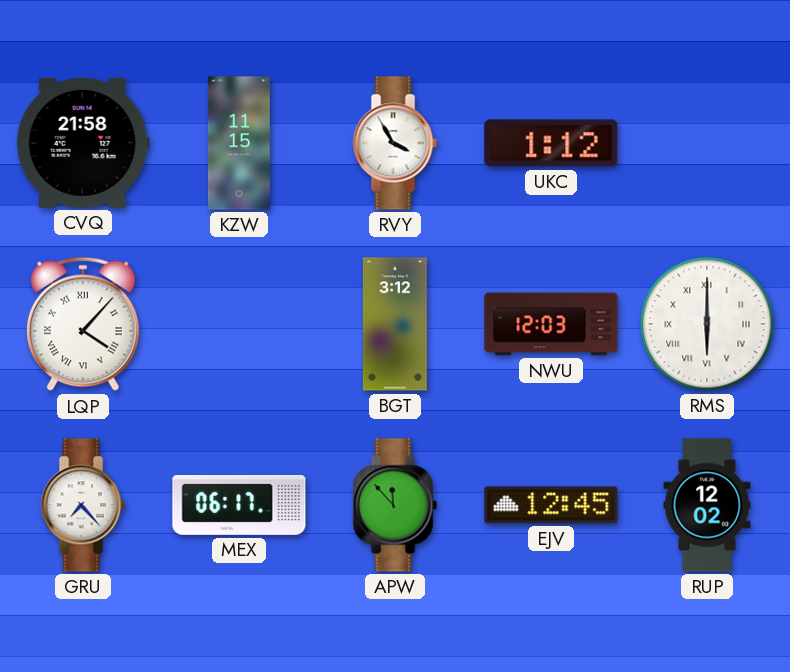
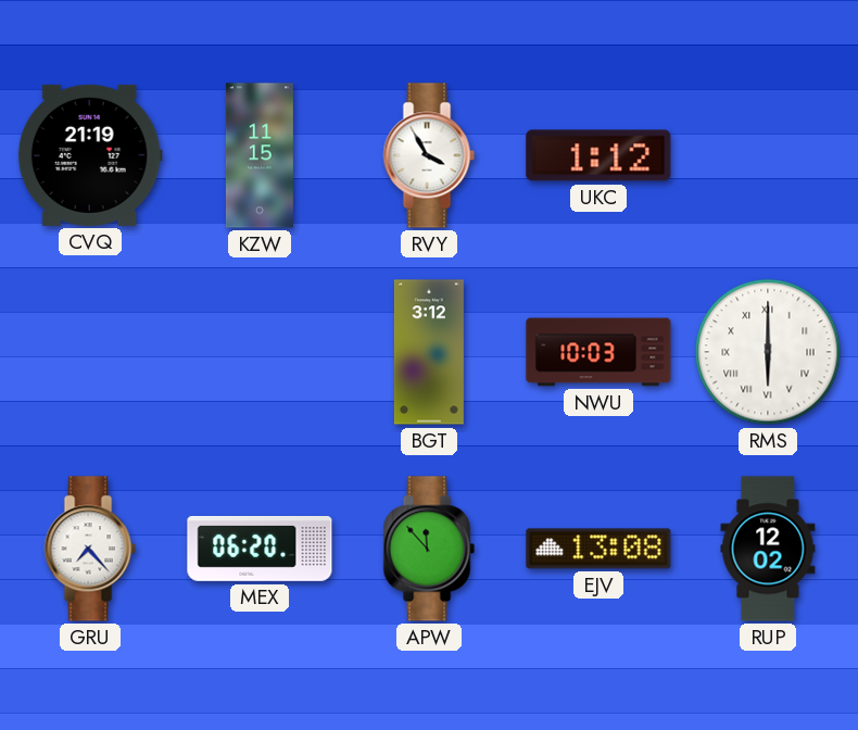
CVQ: 21:58 -> 21:19
LQP: 4:07 -> none
NWU: 12:03 -> 10:03
MEX: 06:17 -> 06:20
EJV: 12:45 -> 13:08
